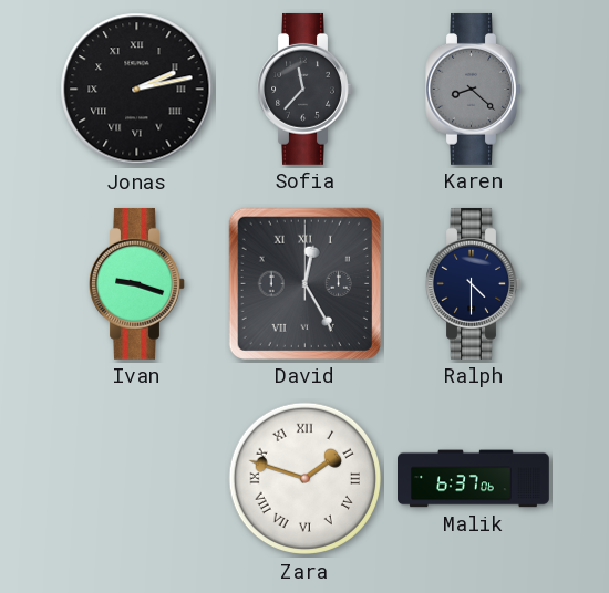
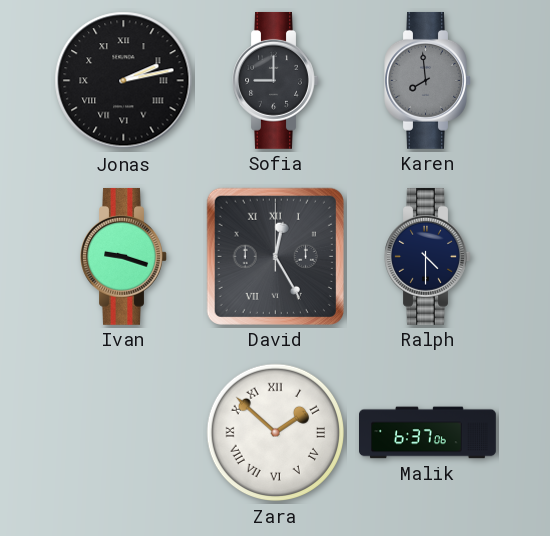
Sofia: 11:37 -> 9:00
Karen: 8:22 -> 7:59
Zara: 1:48 -> 1:52
